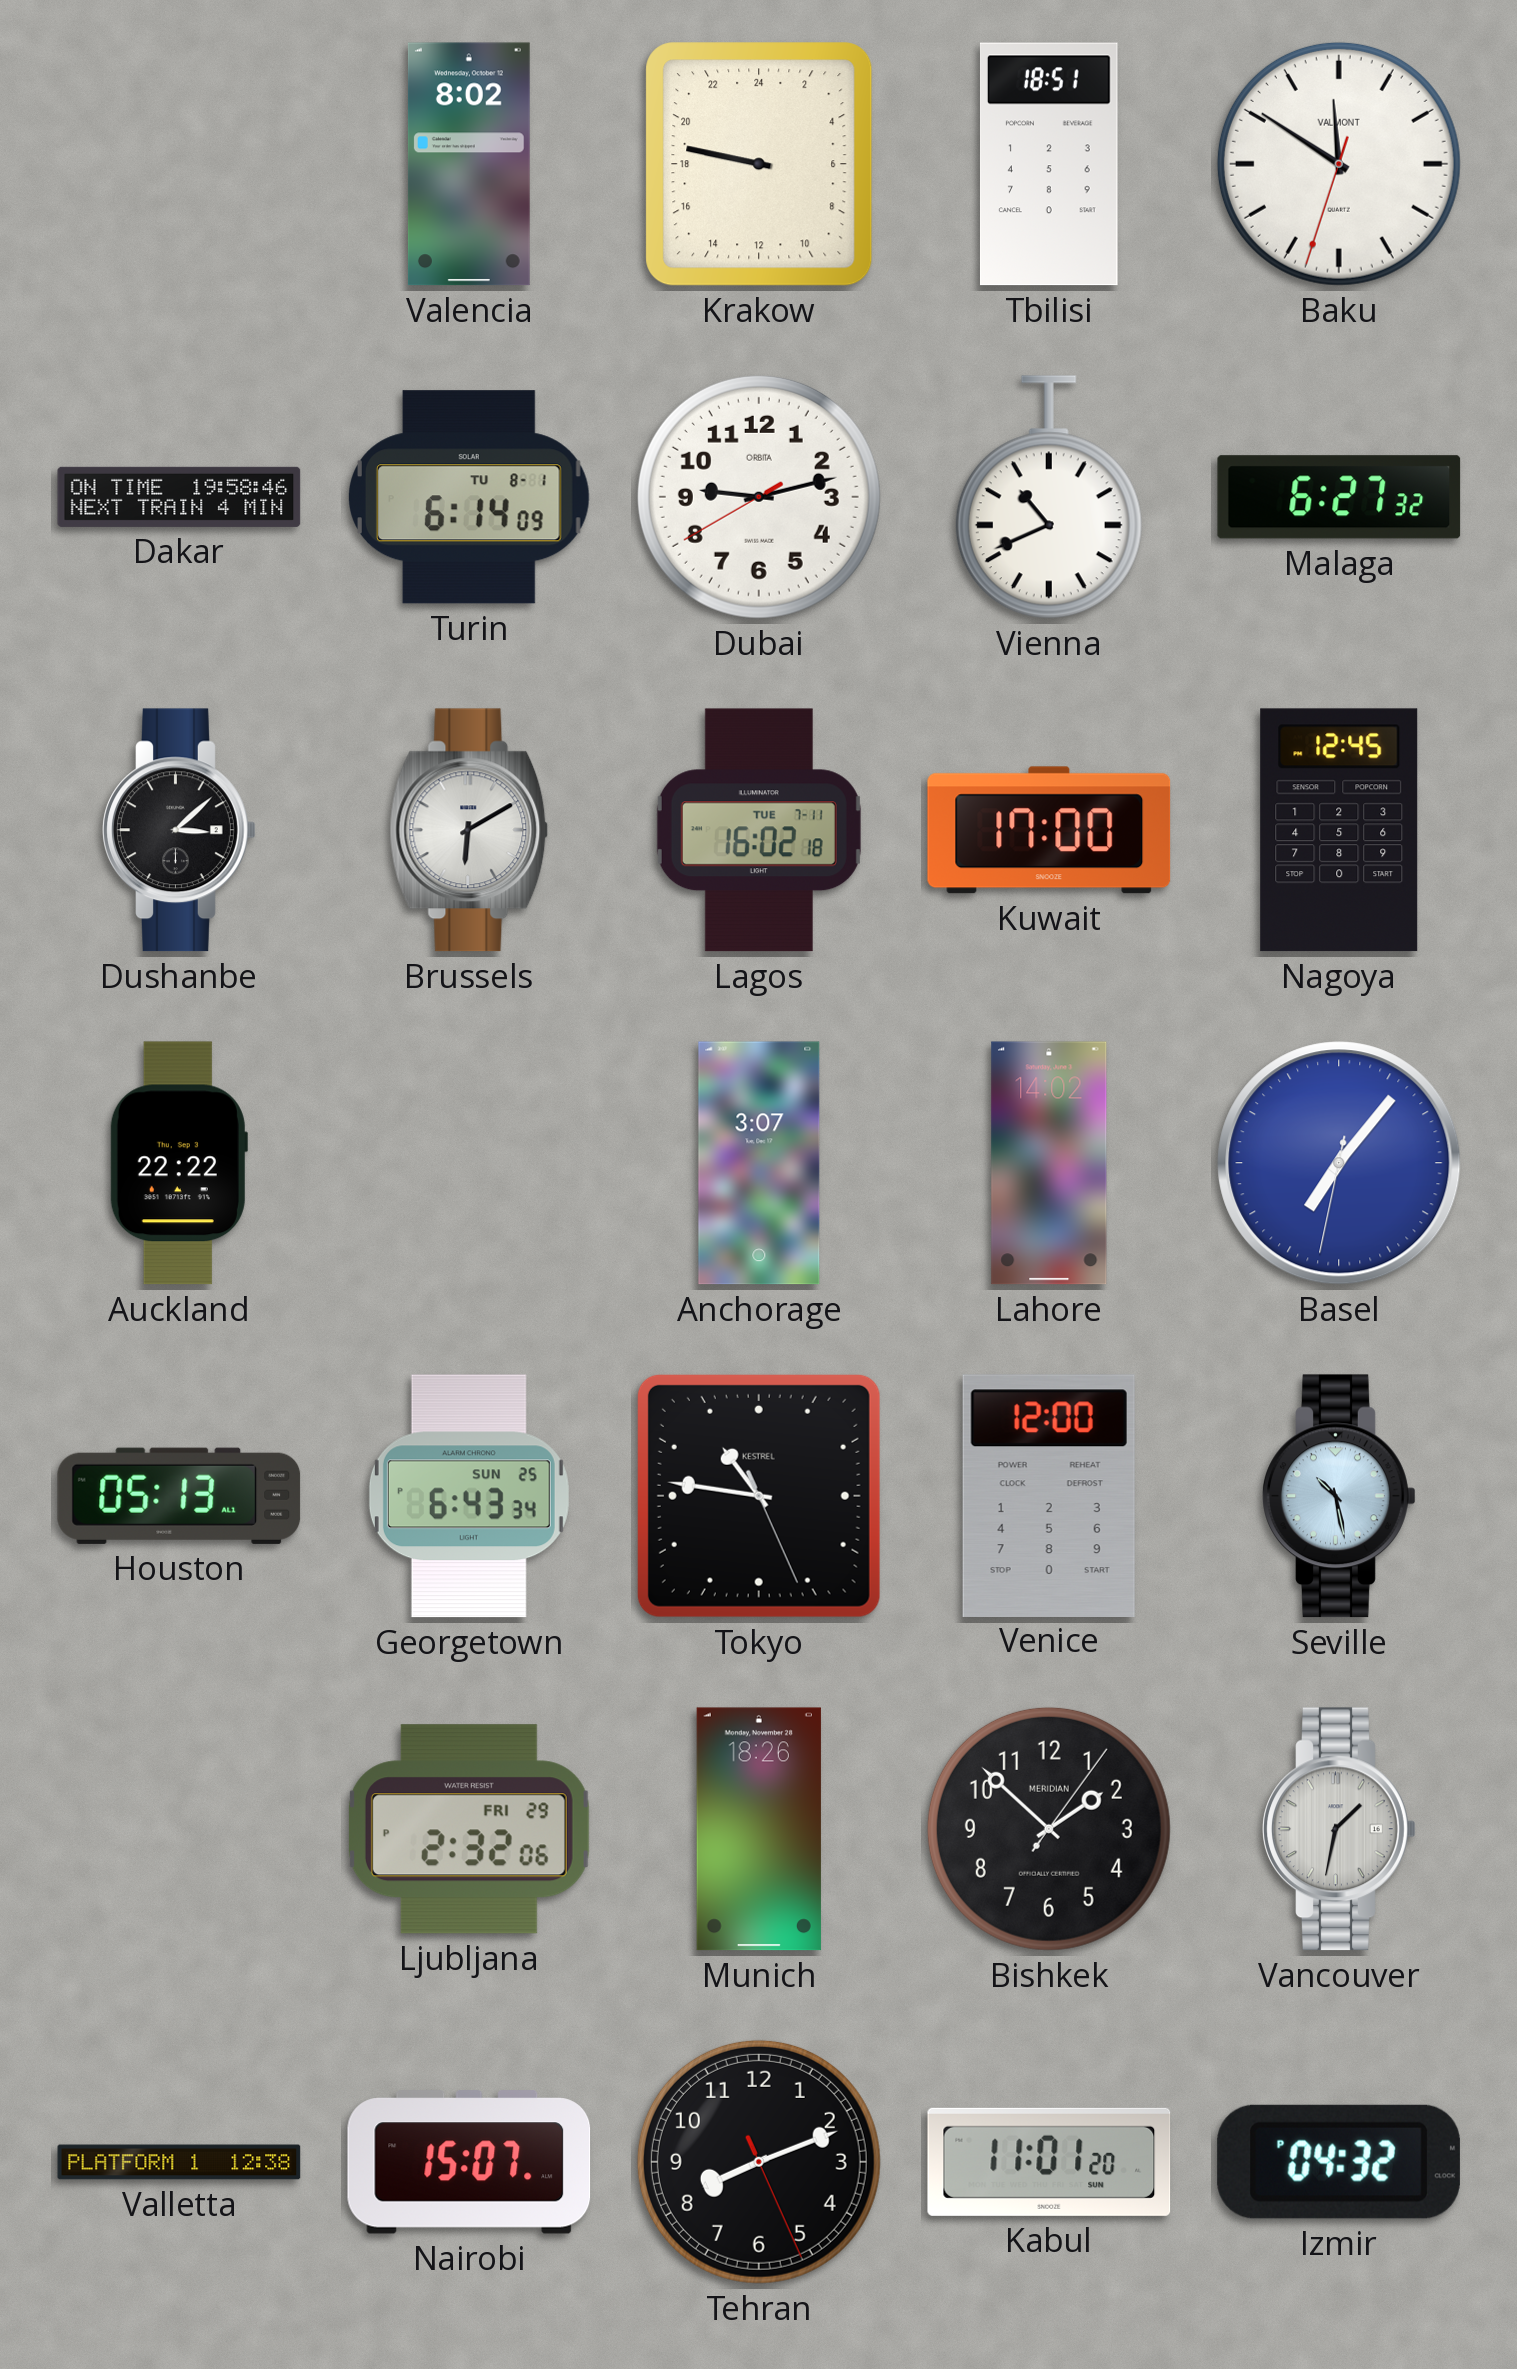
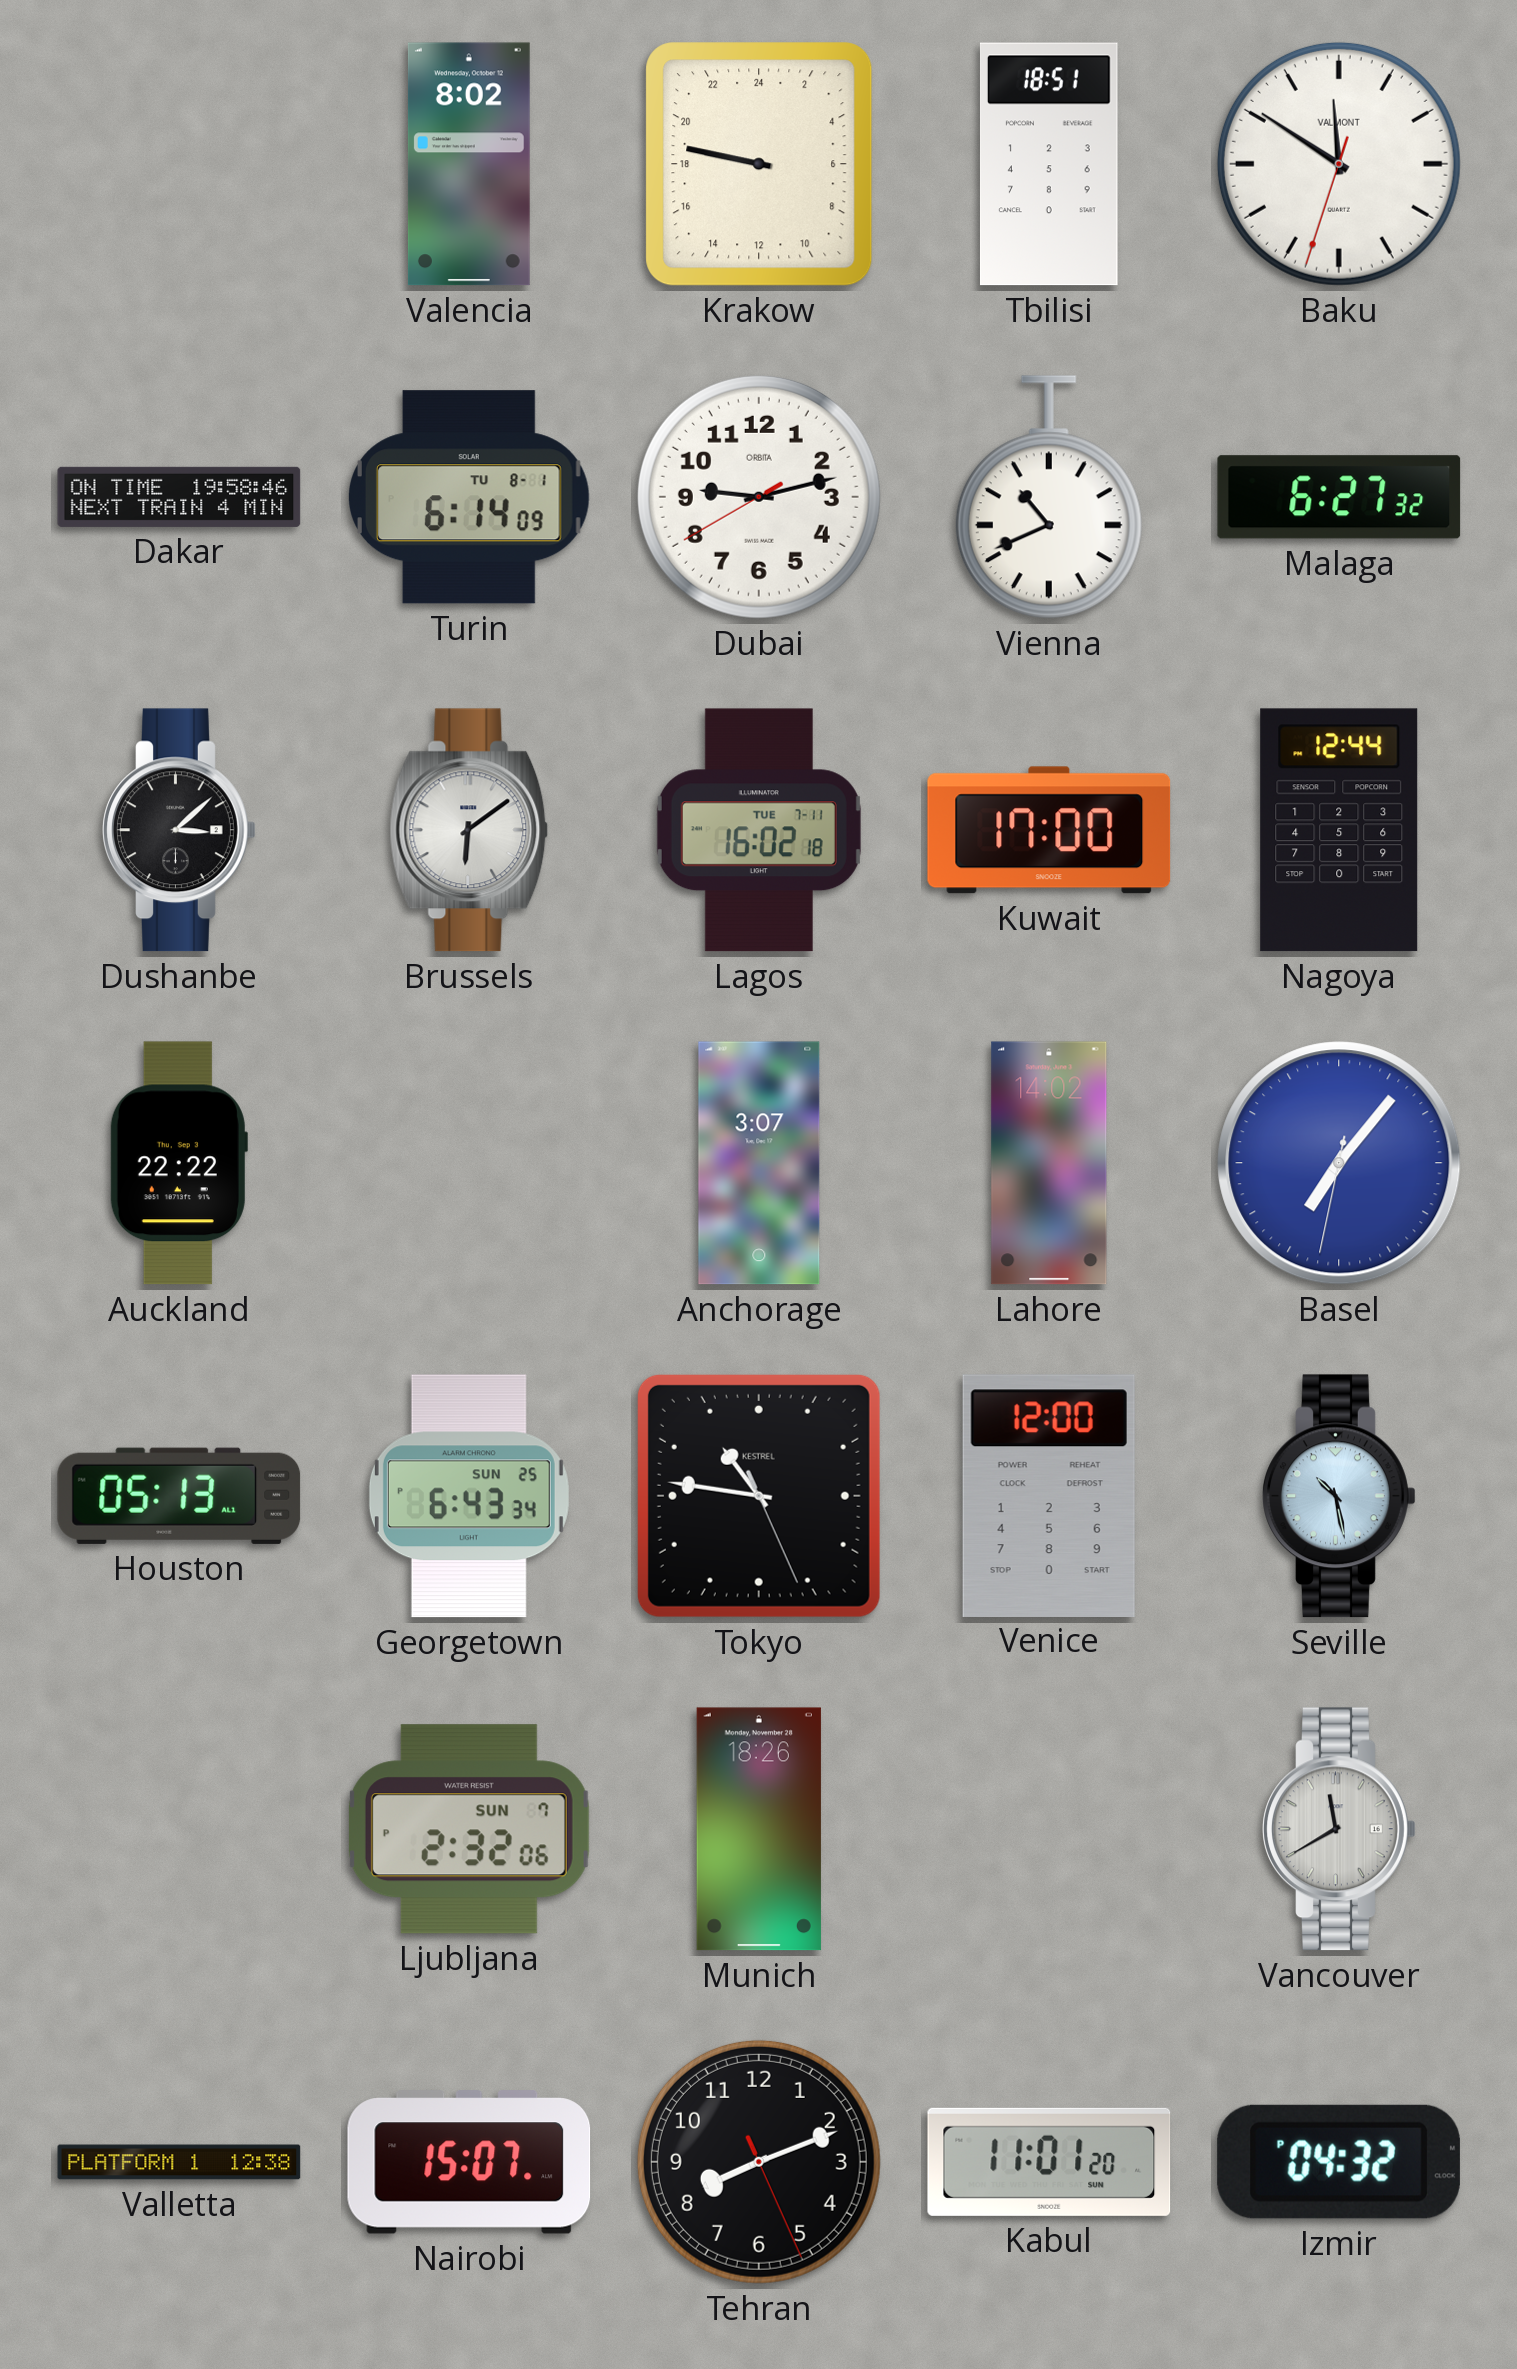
Brussels: 6:10 -> 6:09
Nagoya: 12:45 -> 12:44
Ljubljana date: FRI 29 -> SUN 7
Bishkek: 1:52 -> none
Vancouver: 1:32 -> 11:40
